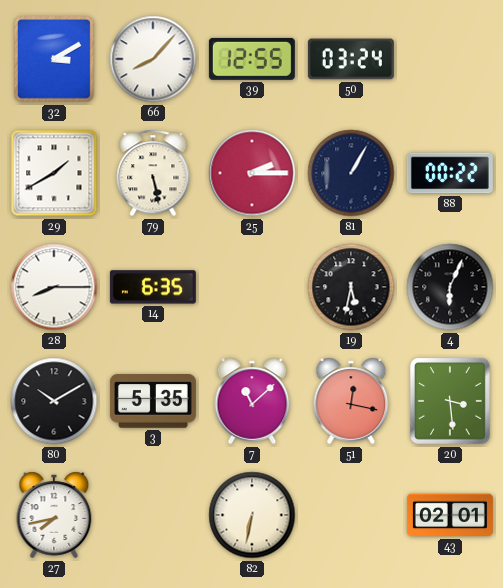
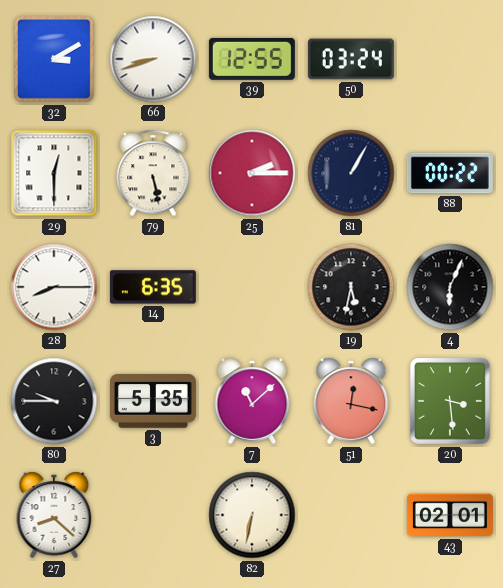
66: 8:07 -> 8:42
29: 1:40 -> 12:30
80: 10:10 -> 9:45
27: 7:43 -> 8:22
